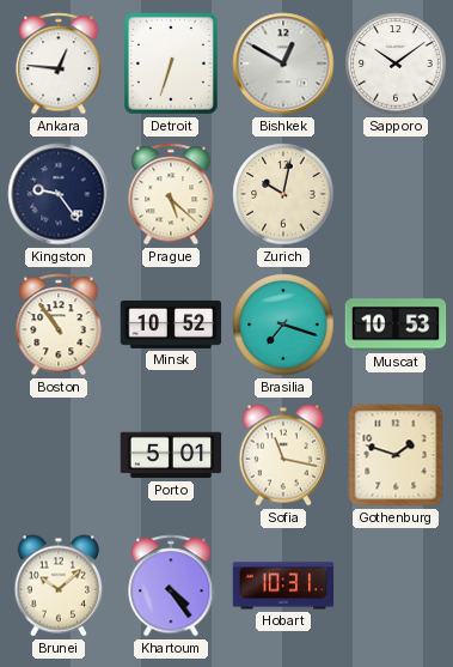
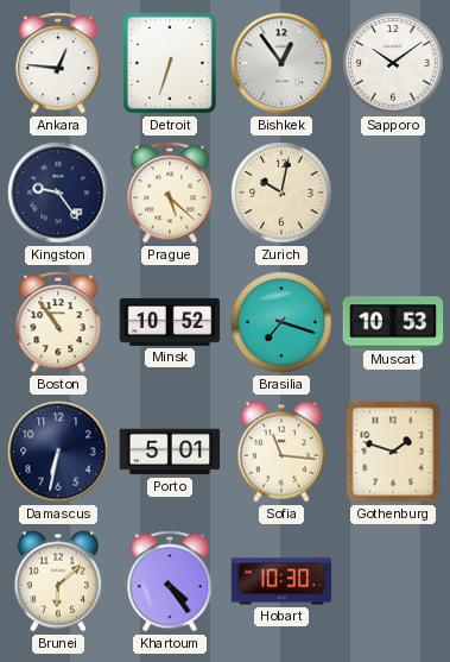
Bishkek: 12:50 -> 12:54
Damascus: none -> 6:32
Sofia: 11:17 -> 11:16
Brunei: 10:08 -> 6:08
Hobart: 10:31 -> 10:30
